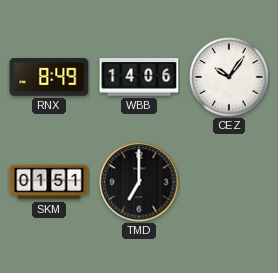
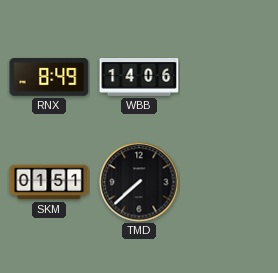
CEZ: 10:06 -> none
TMD: 7:00 -> 7:38
